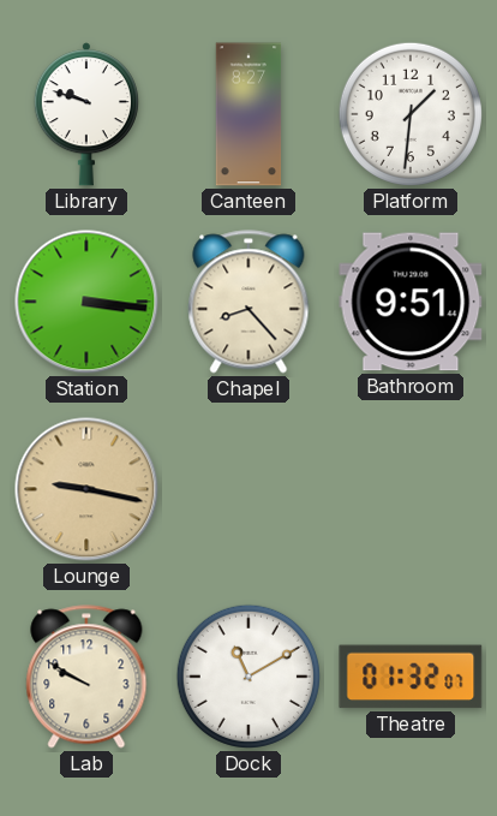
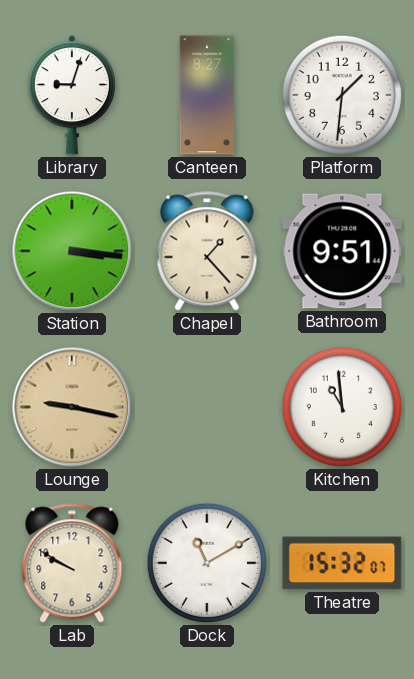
Library: 9:48 -> 9:03
Chapel: 8:23 -> 1:23
Kitchen: none -> 10:59
Theatre: 01:32 -> 15:32
